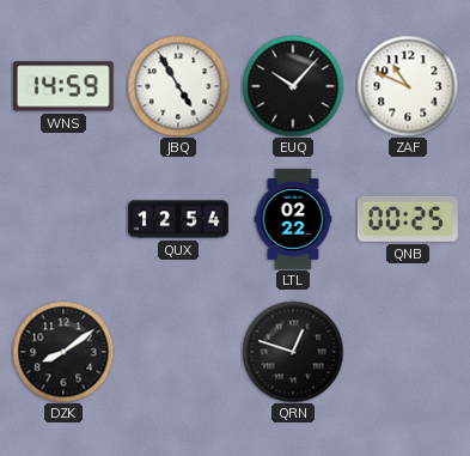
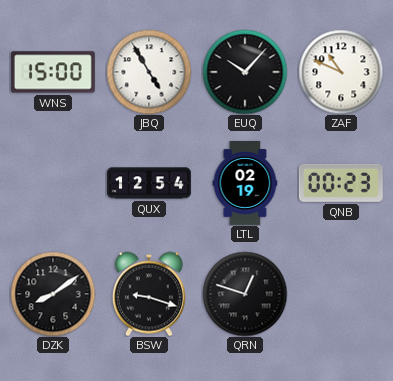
WNS: 14:59 -> 15:00
LTL: 02:22 -> 02:19
QNB: 00:25 -> 00:23
BSW: none -> 9:18
